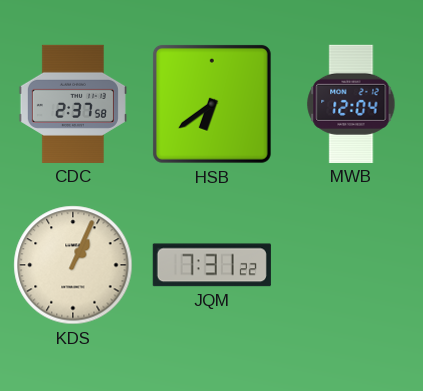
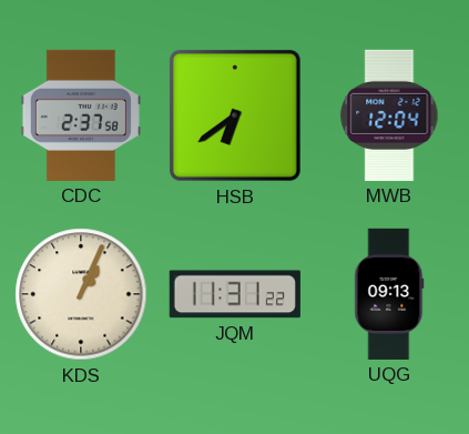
JQM: 7:31 -> 11:31
UQG: none -> 09:13
